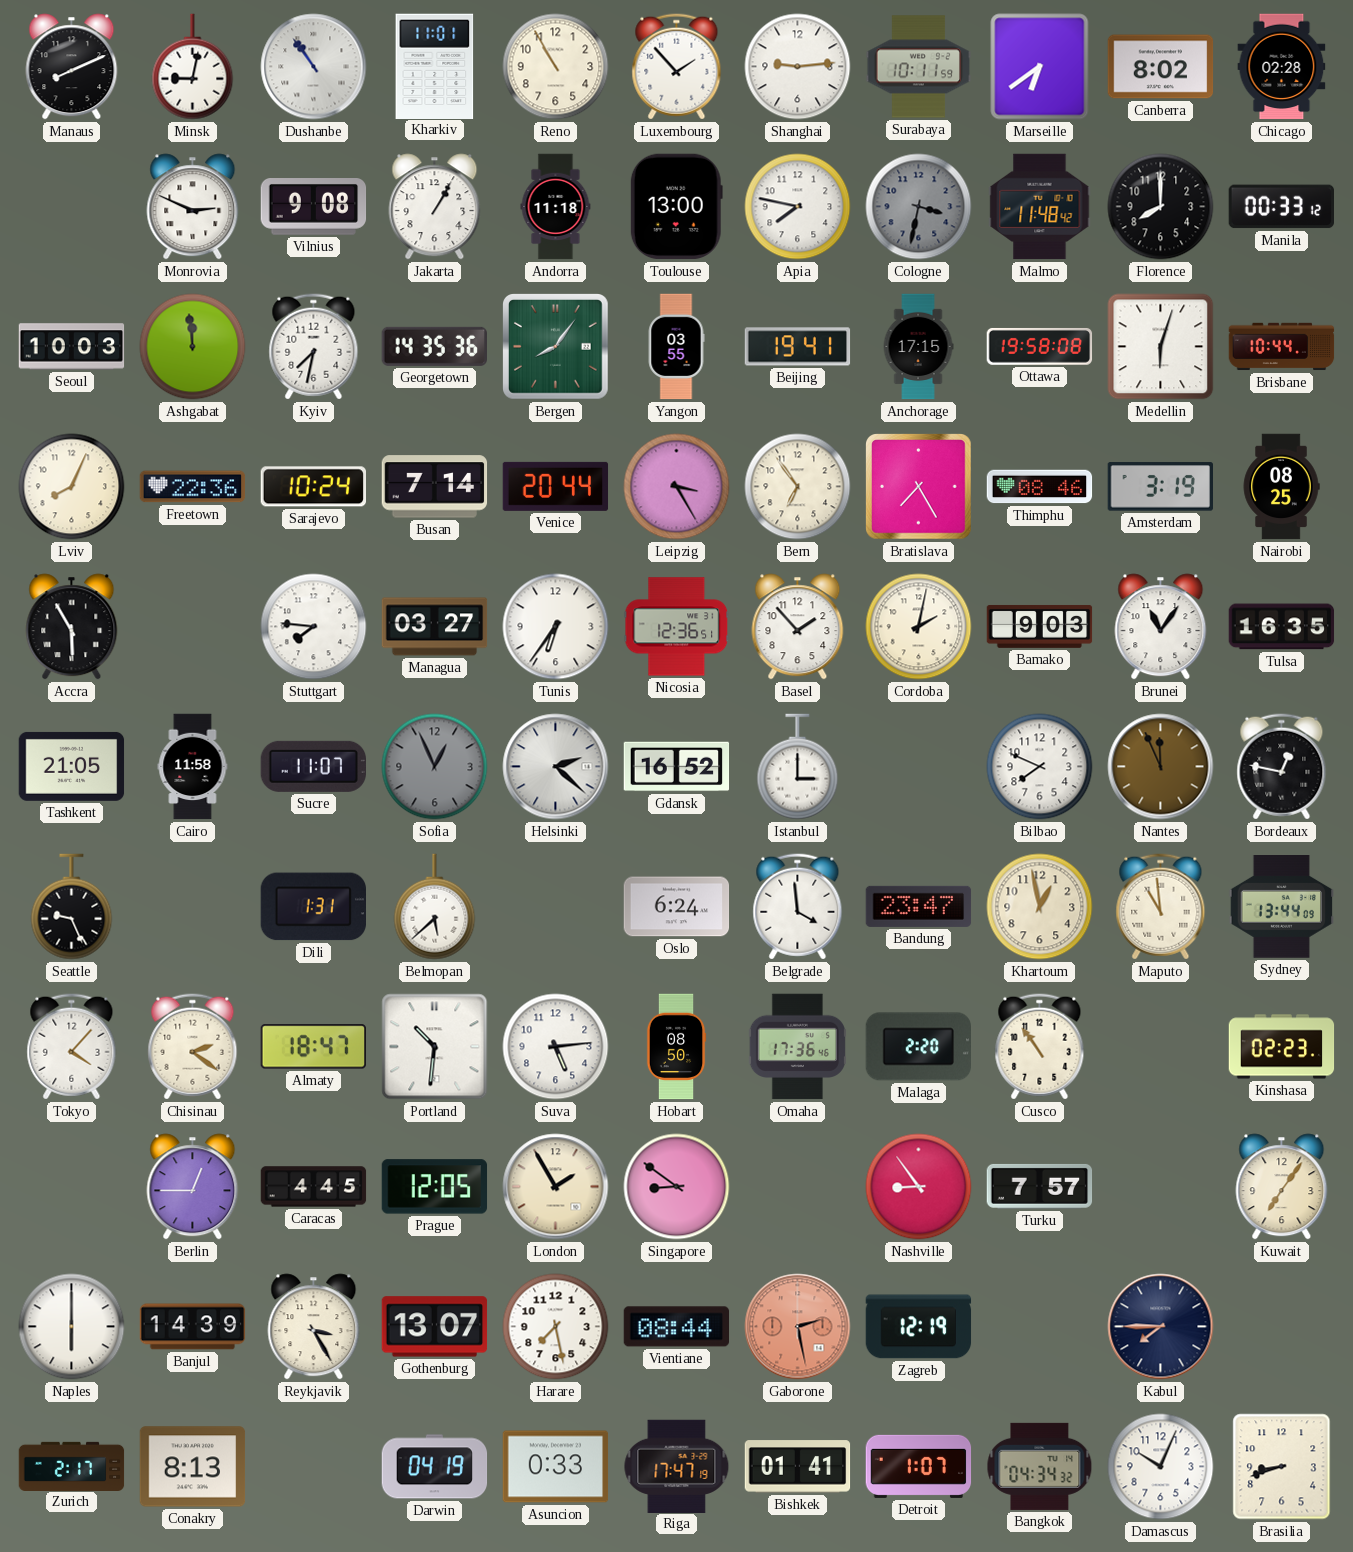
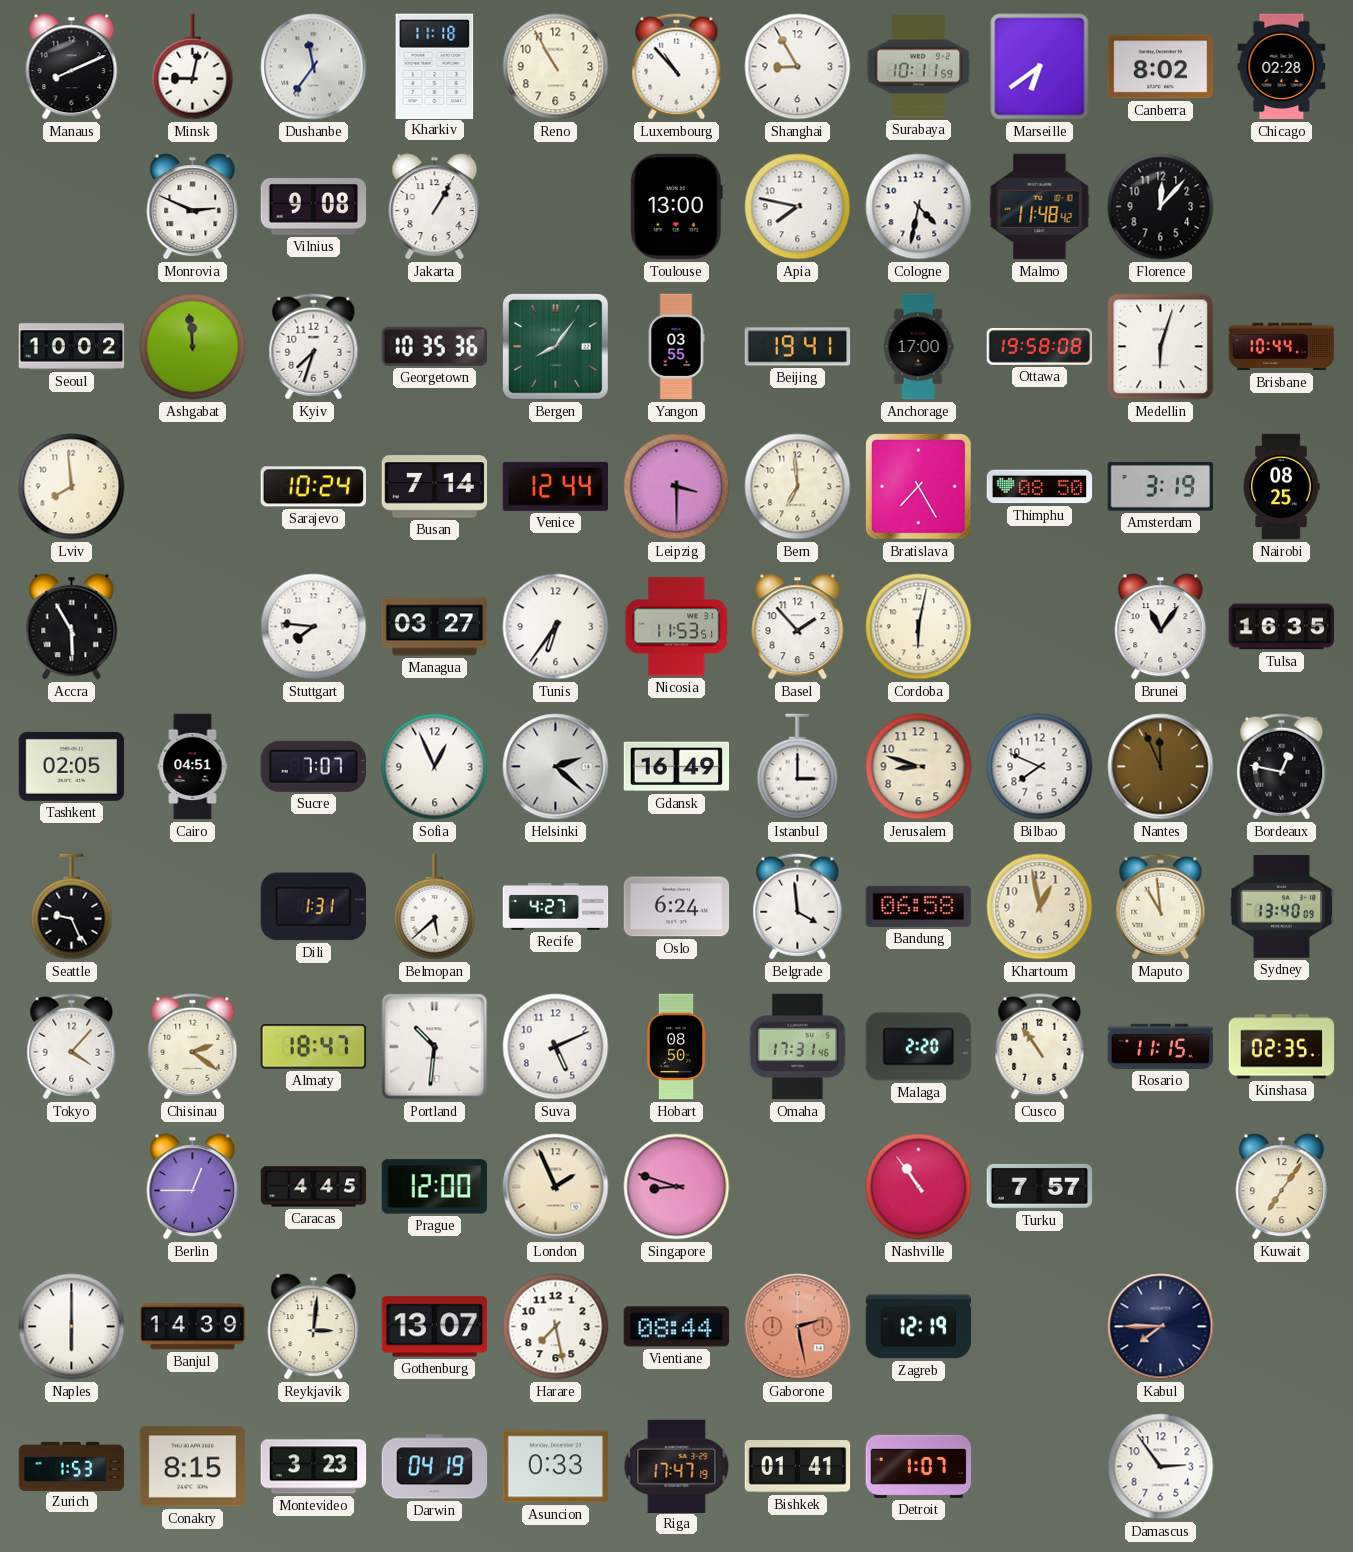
Dushanbe: 10:54 -> 11:36
Kharkiv: 11:01 -> 11:18
Luxembourg: 1:53 -> 10:53
Shanghai: 9:14 -> 8:55
Andorra: 11:18 -> none
Cologne: 3:32 -> 4:32
Cologne dial: grey -> white
Florence: 8:00 -> 12:07
Manila: 00:33 -> none
Seoul: 10:03 -> 10:02
Kyiv: 7:32 -> 7:33
Georgetown: 14:35 -> 10:35
Anchorage: 17:15 -> 17:00
Lviv: 8:04 -> 7:59
Freetown: 22:36 -> none
Venice: 20:44 -> 12:44
Leipzig: 3:25 -> 3:30
Bern: 6:54 -> 6:59
Thimphu: 08:46 -> 08:50
Nicosia: 12:36 -> 11:53
Cordoba: 2:02 -> 6:02
Bamako: 9:03 -> none
Tashkent: 21:05 -> 02:05
Cairo: 11:58 -> 04:51
Sucre: 11:07 -> 7:07
Sofia dial: grey -> white
Gdansk: 16:52 -> 16:49
Jerusalem: none -> 8:48
Recife: none -> 4:27
Bandung: 23:47 -> 06:58
Sydney: 13:44 -> 13:40
Suva: 5:14 -> 5:11
Omaha: 17:36 -> 17:31
Rosario: none -> 11:15
Kinshasa: 02:23 -> 02:35
Prague: 12:05 -> 12:00
London: 1:55 -> 1:56
Singapore: 8:51 -> 8:48
Nashville: 8:54 -> 10:54
Reykjavik: 3:25 -> 3:01
Zurich: 2:17 -> 1:53
Conakry: 8:13 -> 8:15
Montevideo: none -> 3:23
Bangkok: 04:34 -> none
Damascus: 10:04 -> 2:54
Brasilia: 8:42 -> none
